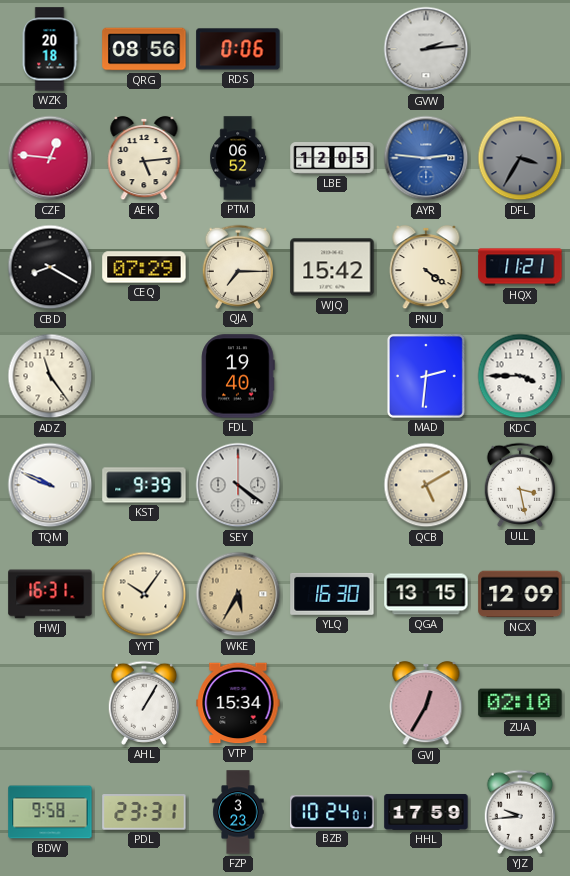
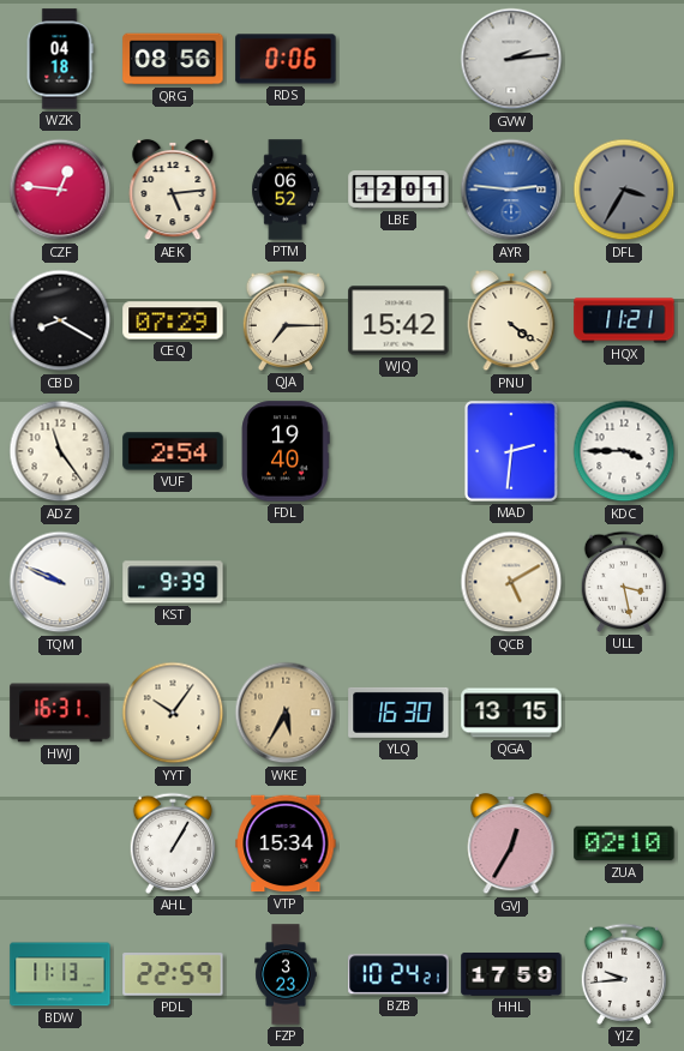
WZK: 20:18 -> 04:18
LBE: 12:05 -> 12:01
VUF: none -> 2:54
SEY: 4:21 -> none
NCX: 12:09 -> none
BDW: 9:58 -> 11:13
PDL: 23:31 -> 22:59
BZB: 10:24:01 -> 10:24:21
